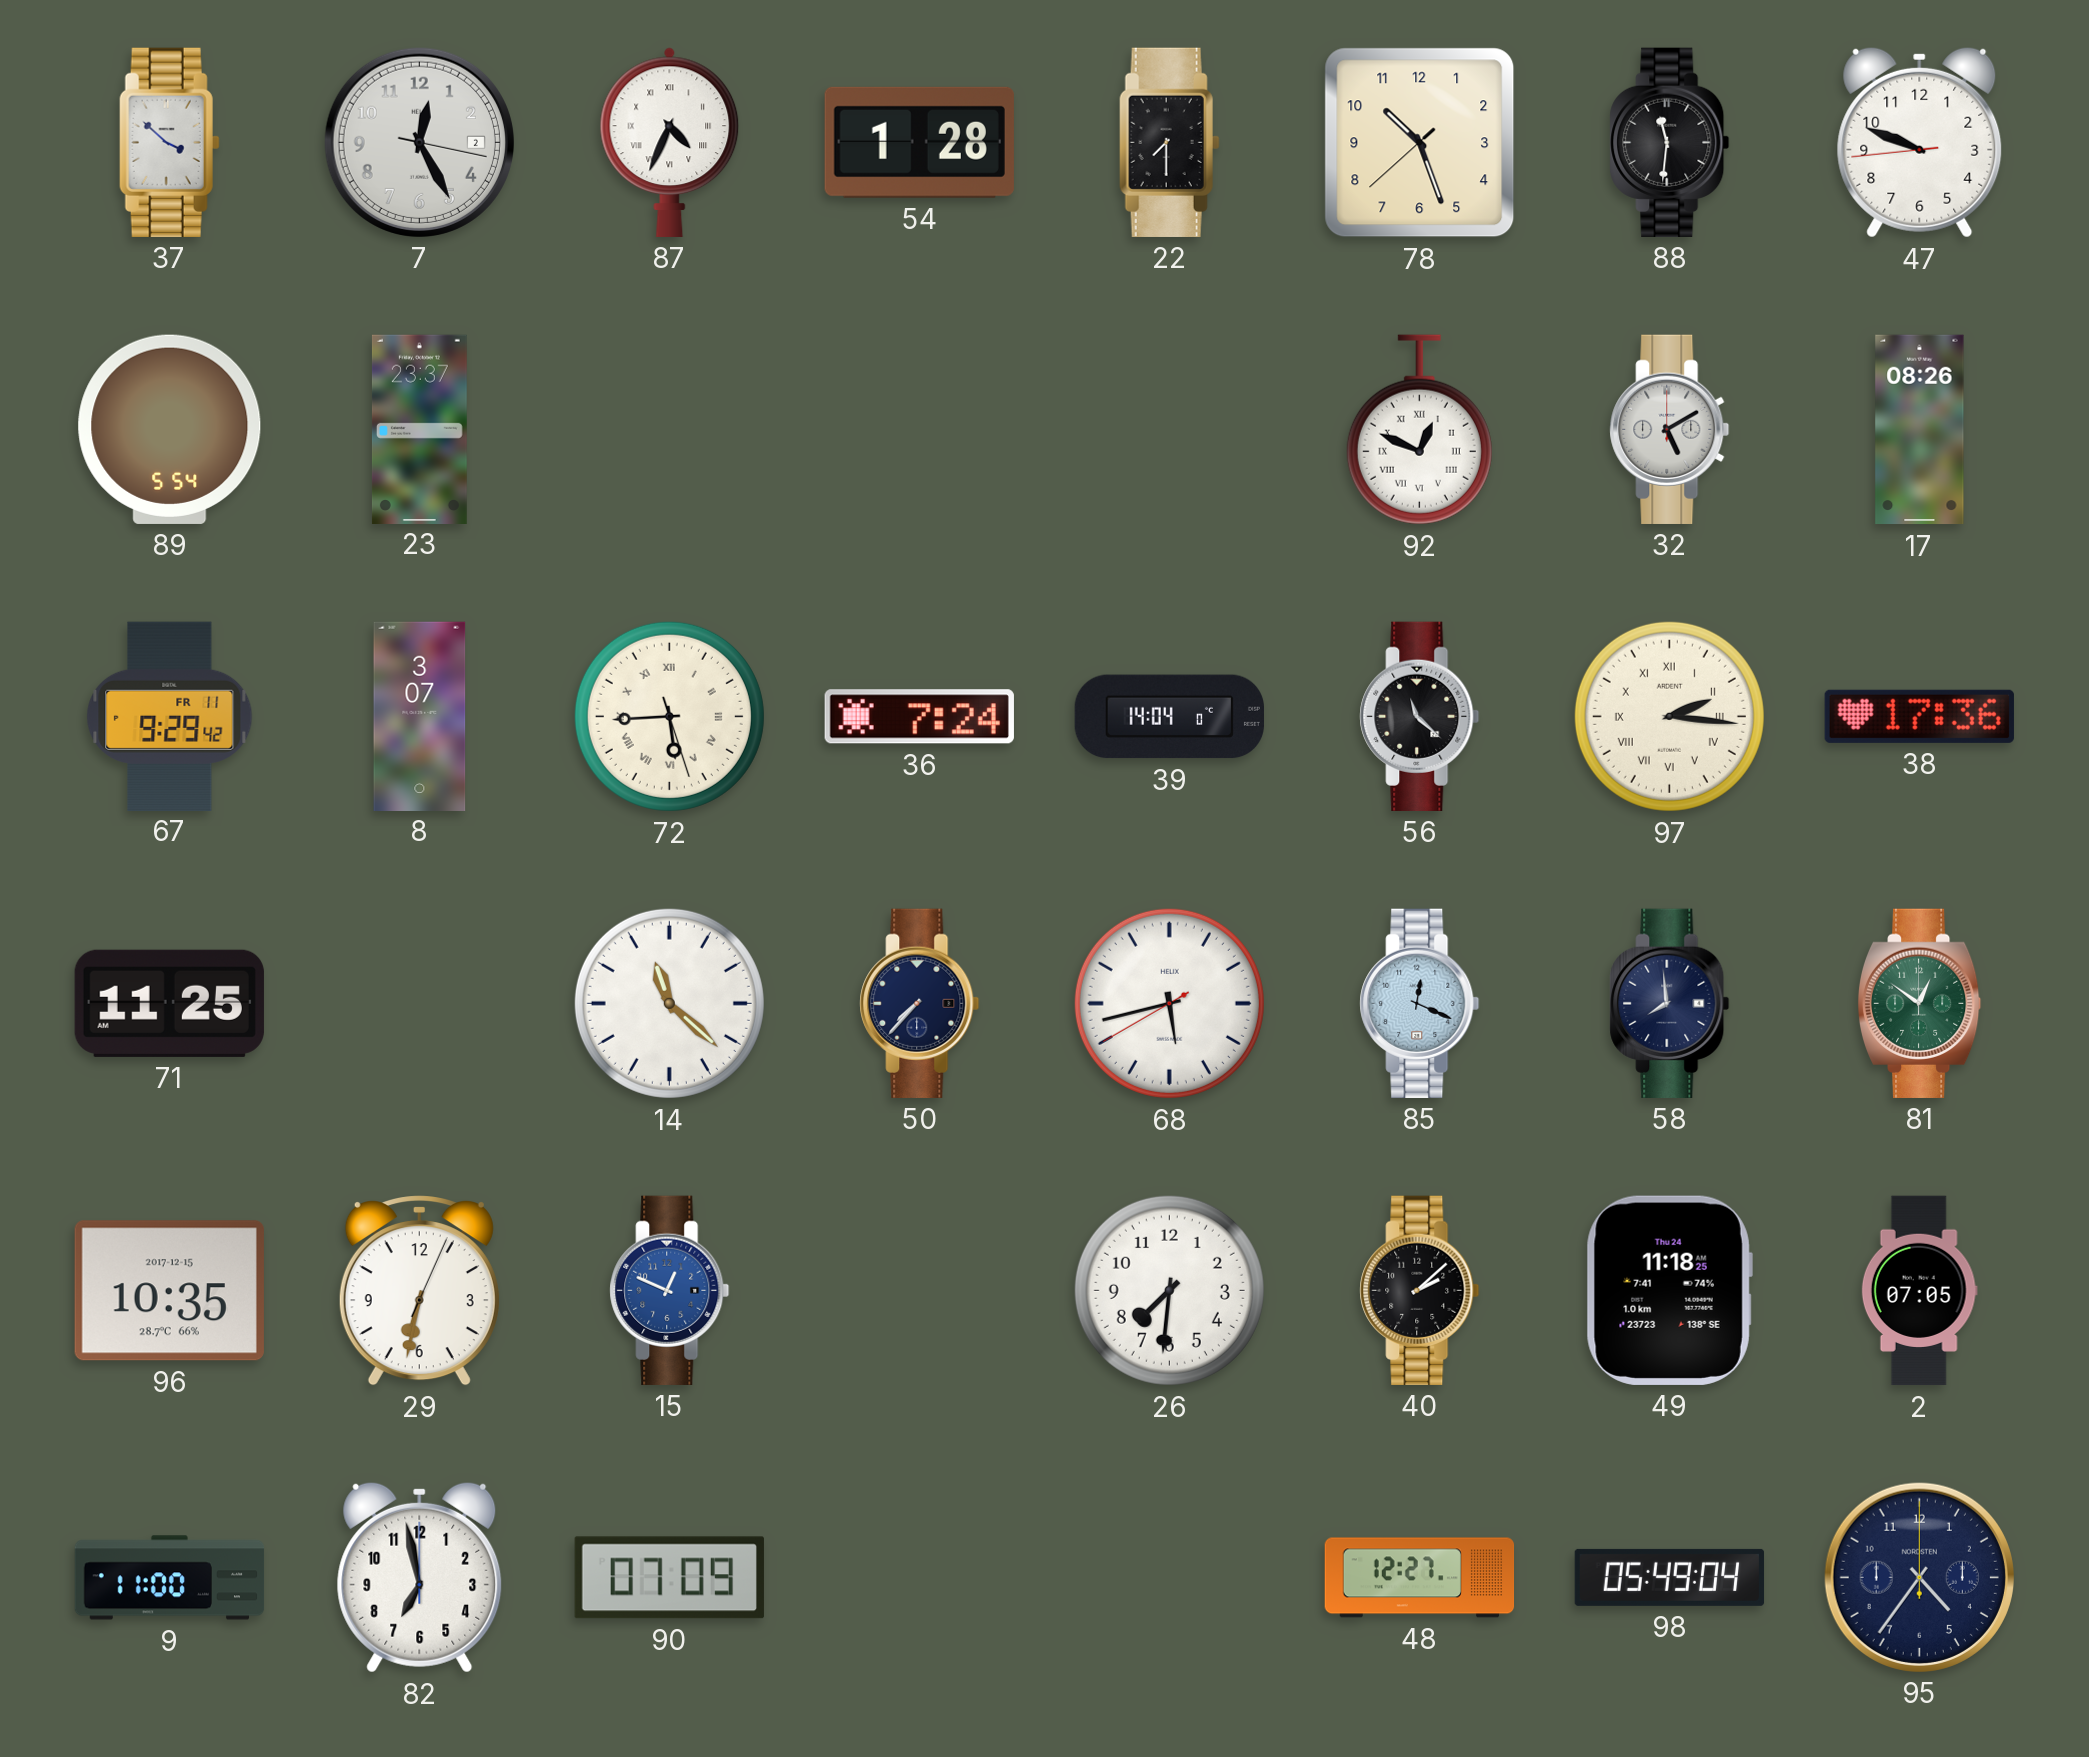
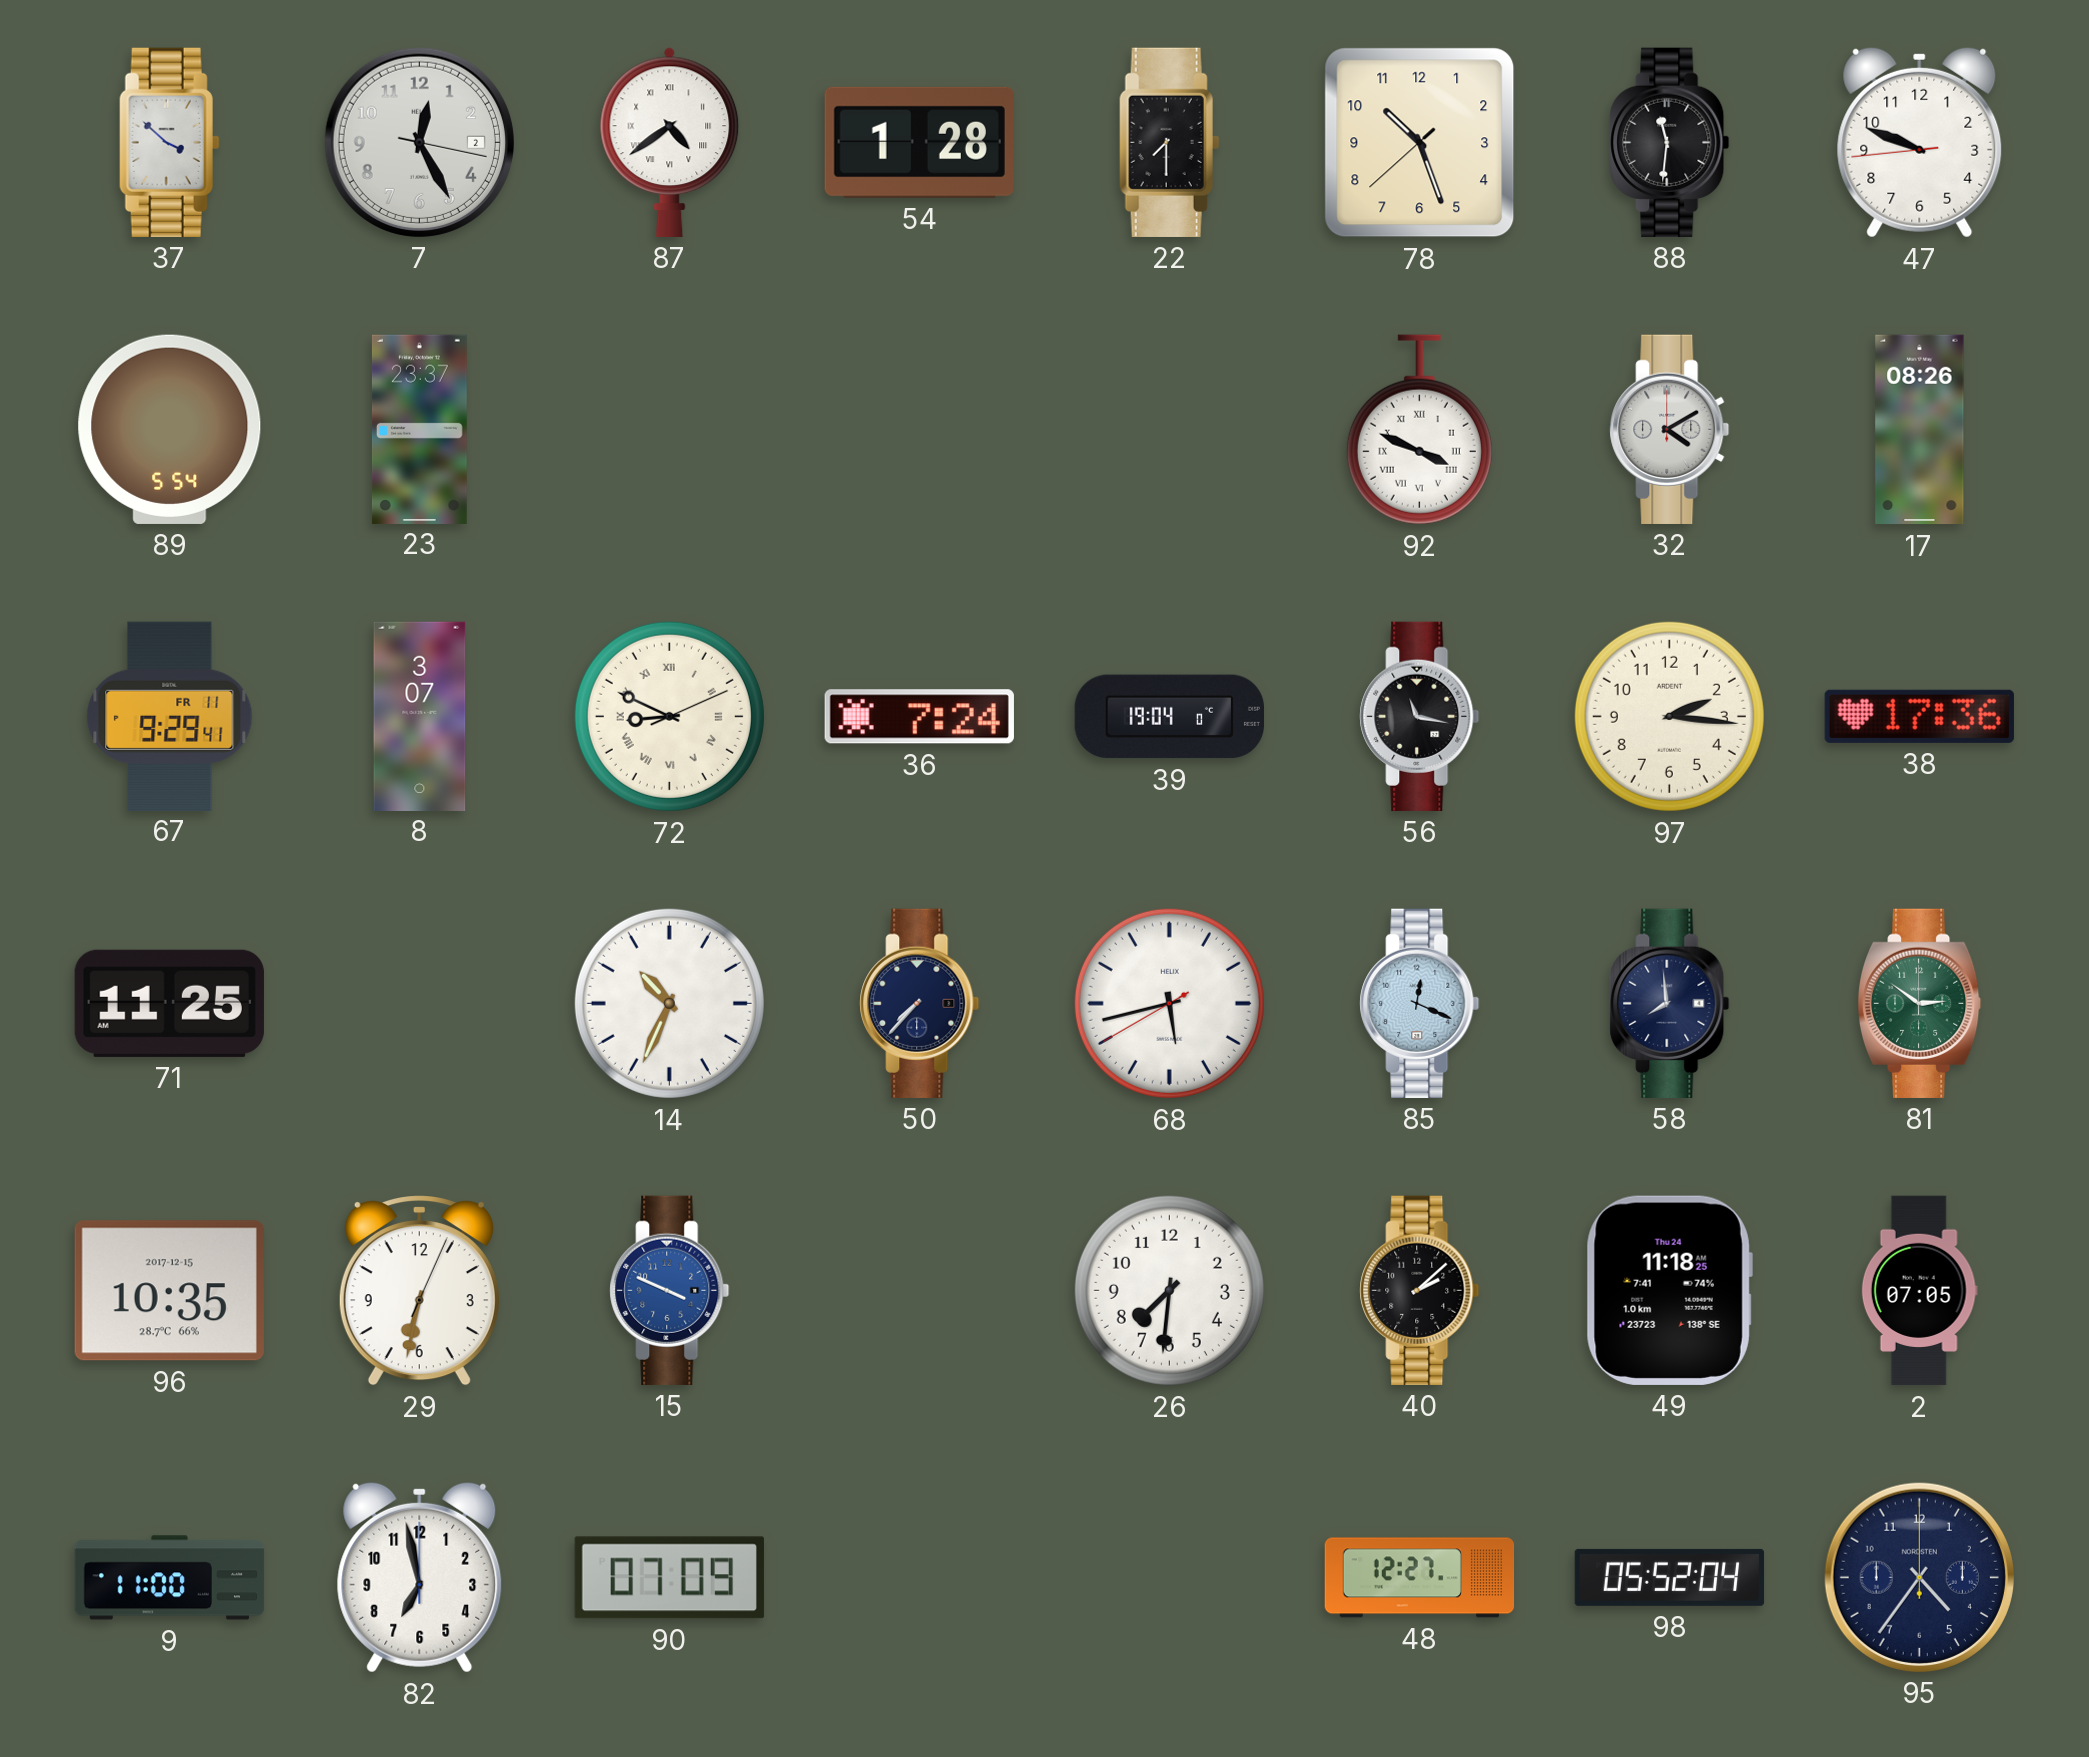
87: 4:34 -> 4:39
92: 12:49 -> 3:49
32: 5:10 -> 4:10
67: 9:29:42 -> 9:29:41
72: 5:44 -> 8:49
39: 14:04 -> 19:04
56: 11:22 -> 11:17
97 numerals: Roman -> Arabic
14: 11:22 -> 10:34
81: 12:51 -> 2:51
15: 12:49 -> 3:49
98: 05:49 -> 05:52
